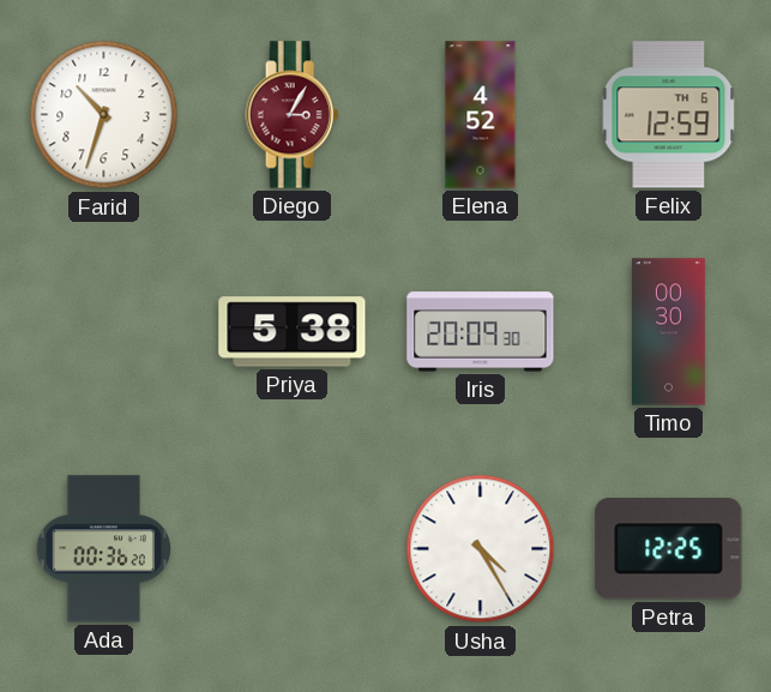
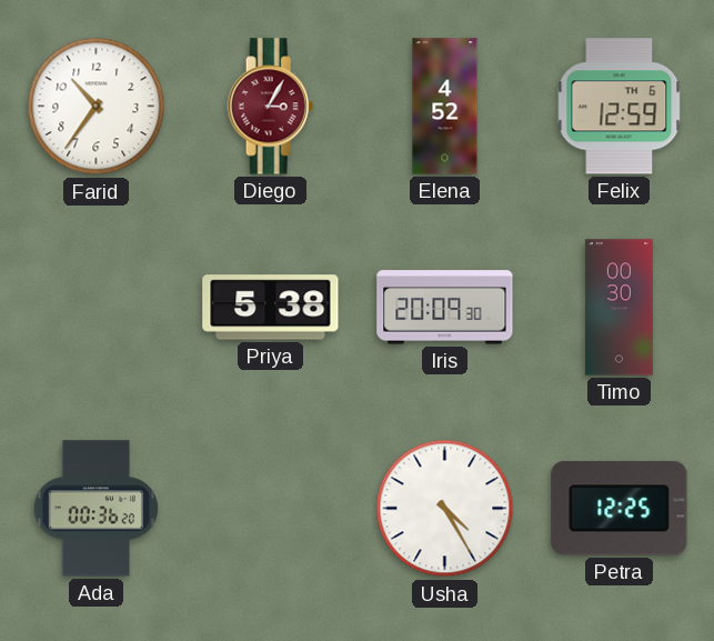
Farid: 10:33 -> 10:36
